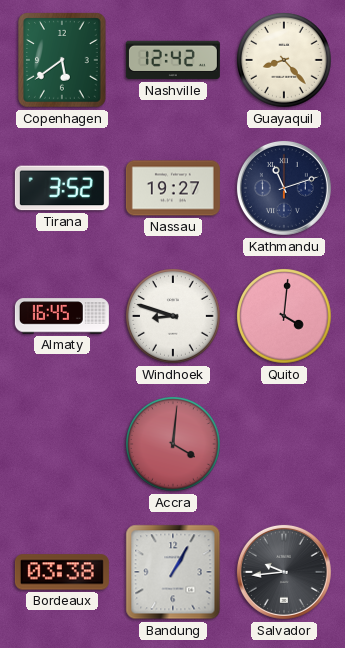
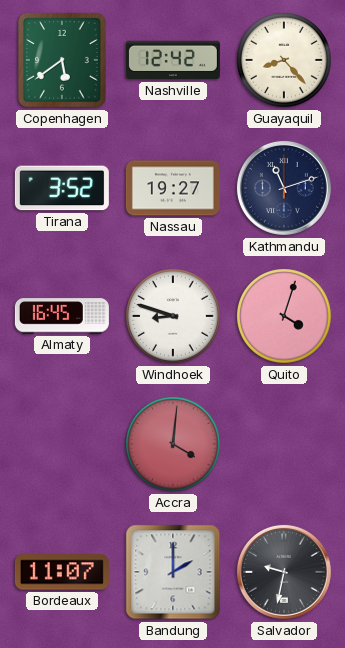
Quito: 4:01 -> 4:03
Bordeaux: 03:38 -> 11:07
Bandung: 1:05 -> 2:00
Salvador: 9:44 -> 9:32
